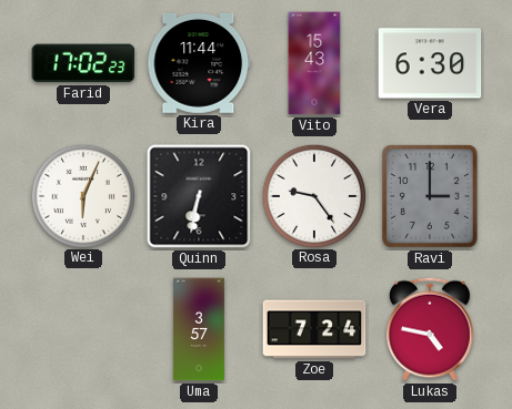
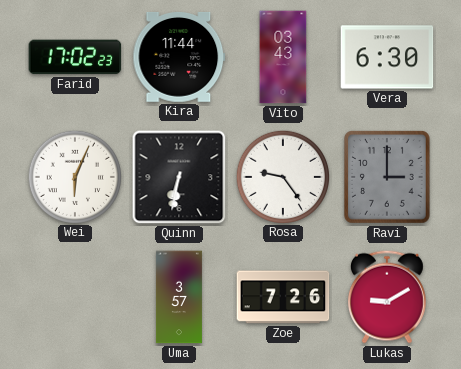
Vito: 15:43 -> 03:43
Zoe: 7:24 -> 7:26
Lukas: 4:47 -> 9:10
